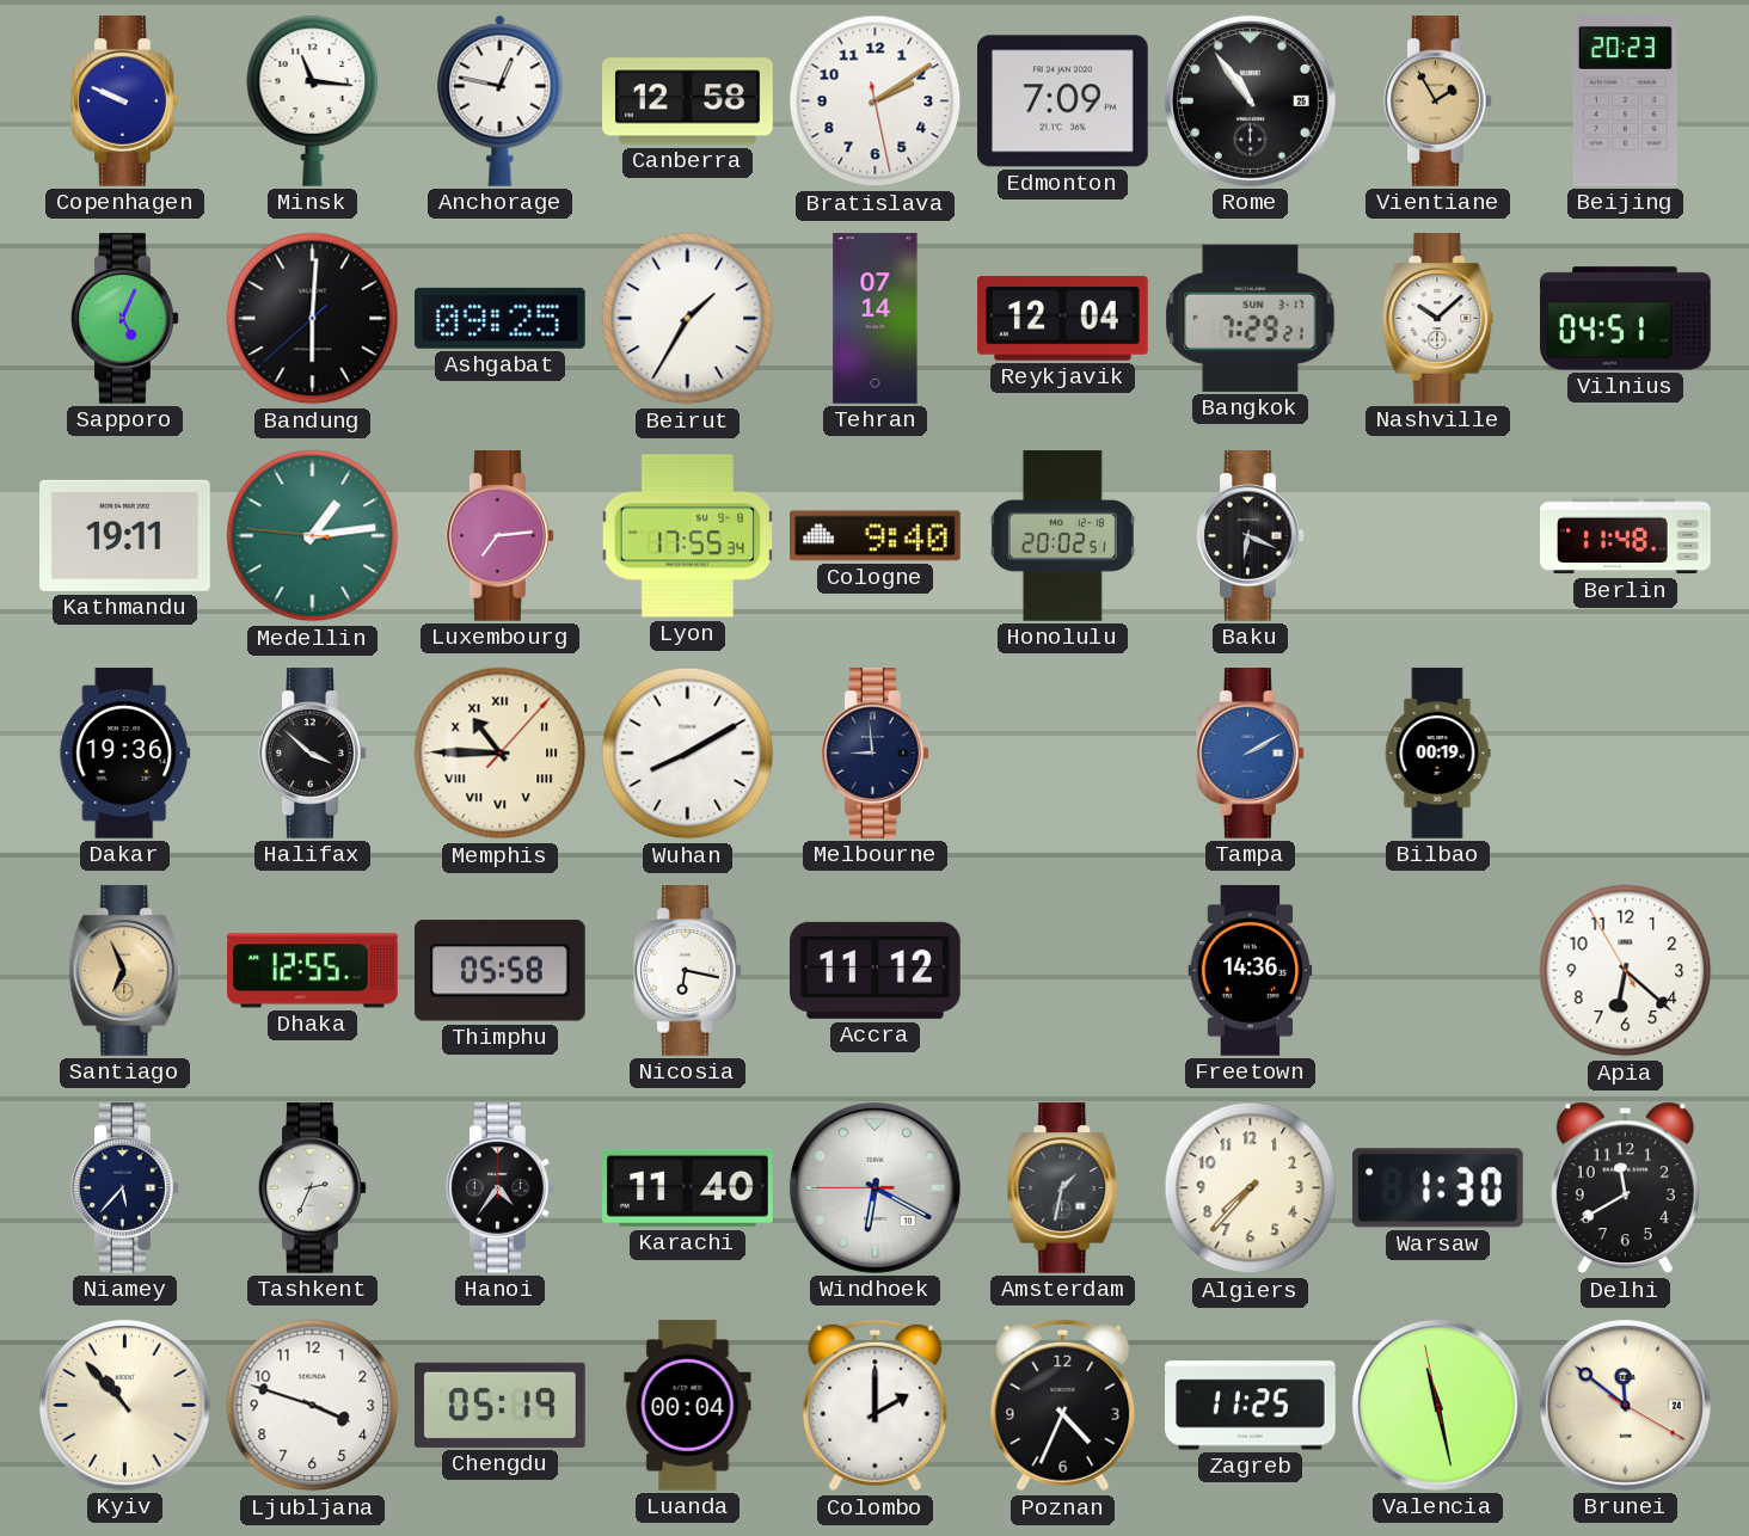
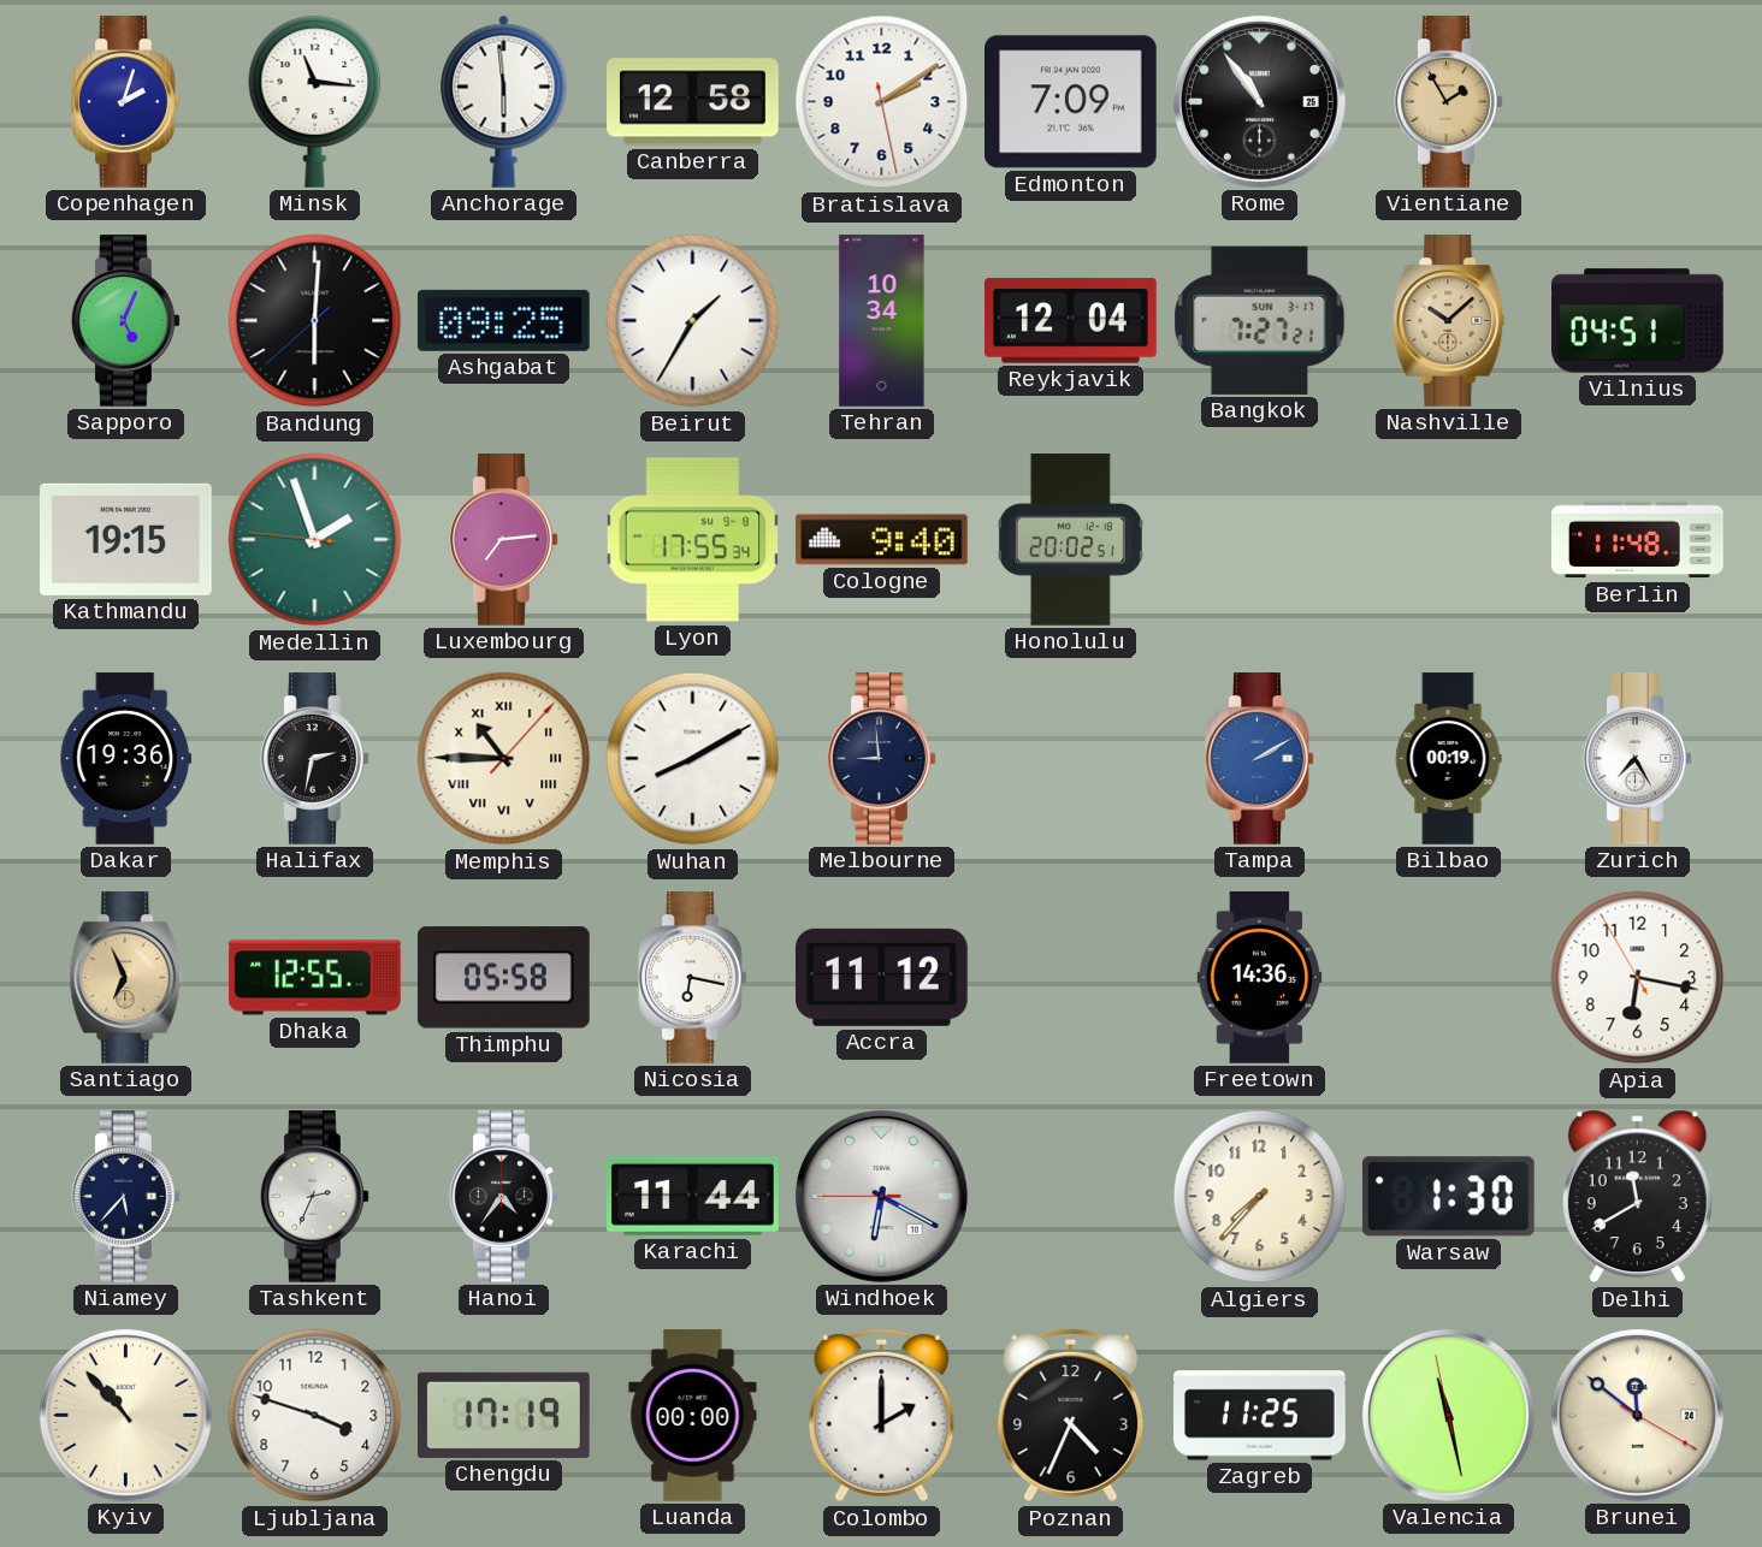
Copenhagen: 9:49 -> 2:03
Anchorage: 12:47 -> 5:59
Beijing: 20:23 -> none
Tehran: 07:14 -> 10:34
Bangkok: 7:29 -> 7:27
Nashville dial: white -> champagne
Kathmandu: 19:11 -> 19:15
Medellin: 1:13 -> 1:56
Baku: 6:19 -> none
Halifax: 3:52 -> 2:32
Zurich: none -> 7:25
Apia: 6:21 -> 6:16
Karachi: 11:40 -> 11:44
Amsterdam: 1:32 -> none
Chengdu: 05:19 -> 17:19
Luanda: 00:04 -> 00:00
